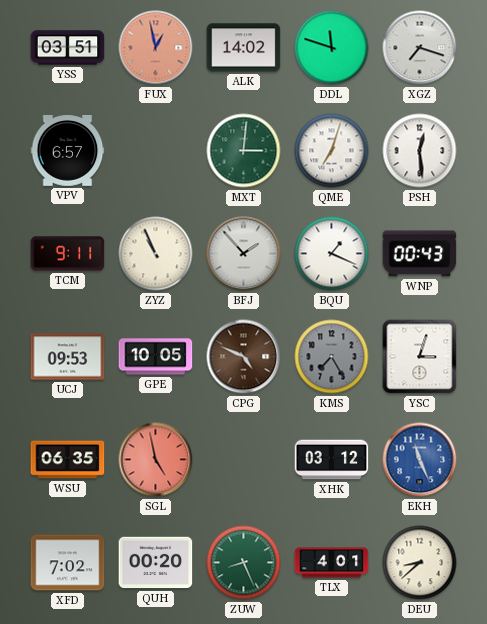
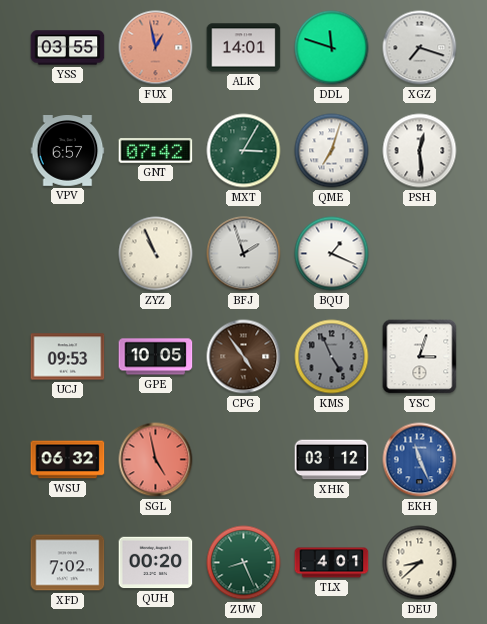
YSS: 03:51 -> 03:55
ALK: 14:02 -> 14:01
GNT: none -> 07:42
MXT: 3:01 -> 3:05
TCM: 9:11 -> none
BFJ: 1:53 -> 1:57
WNP: 00:43 -> none
CPG: 4:49 -> 4:54
KMS: 7:25 -> 4:56
WSU: 06:35 -> 06:32
